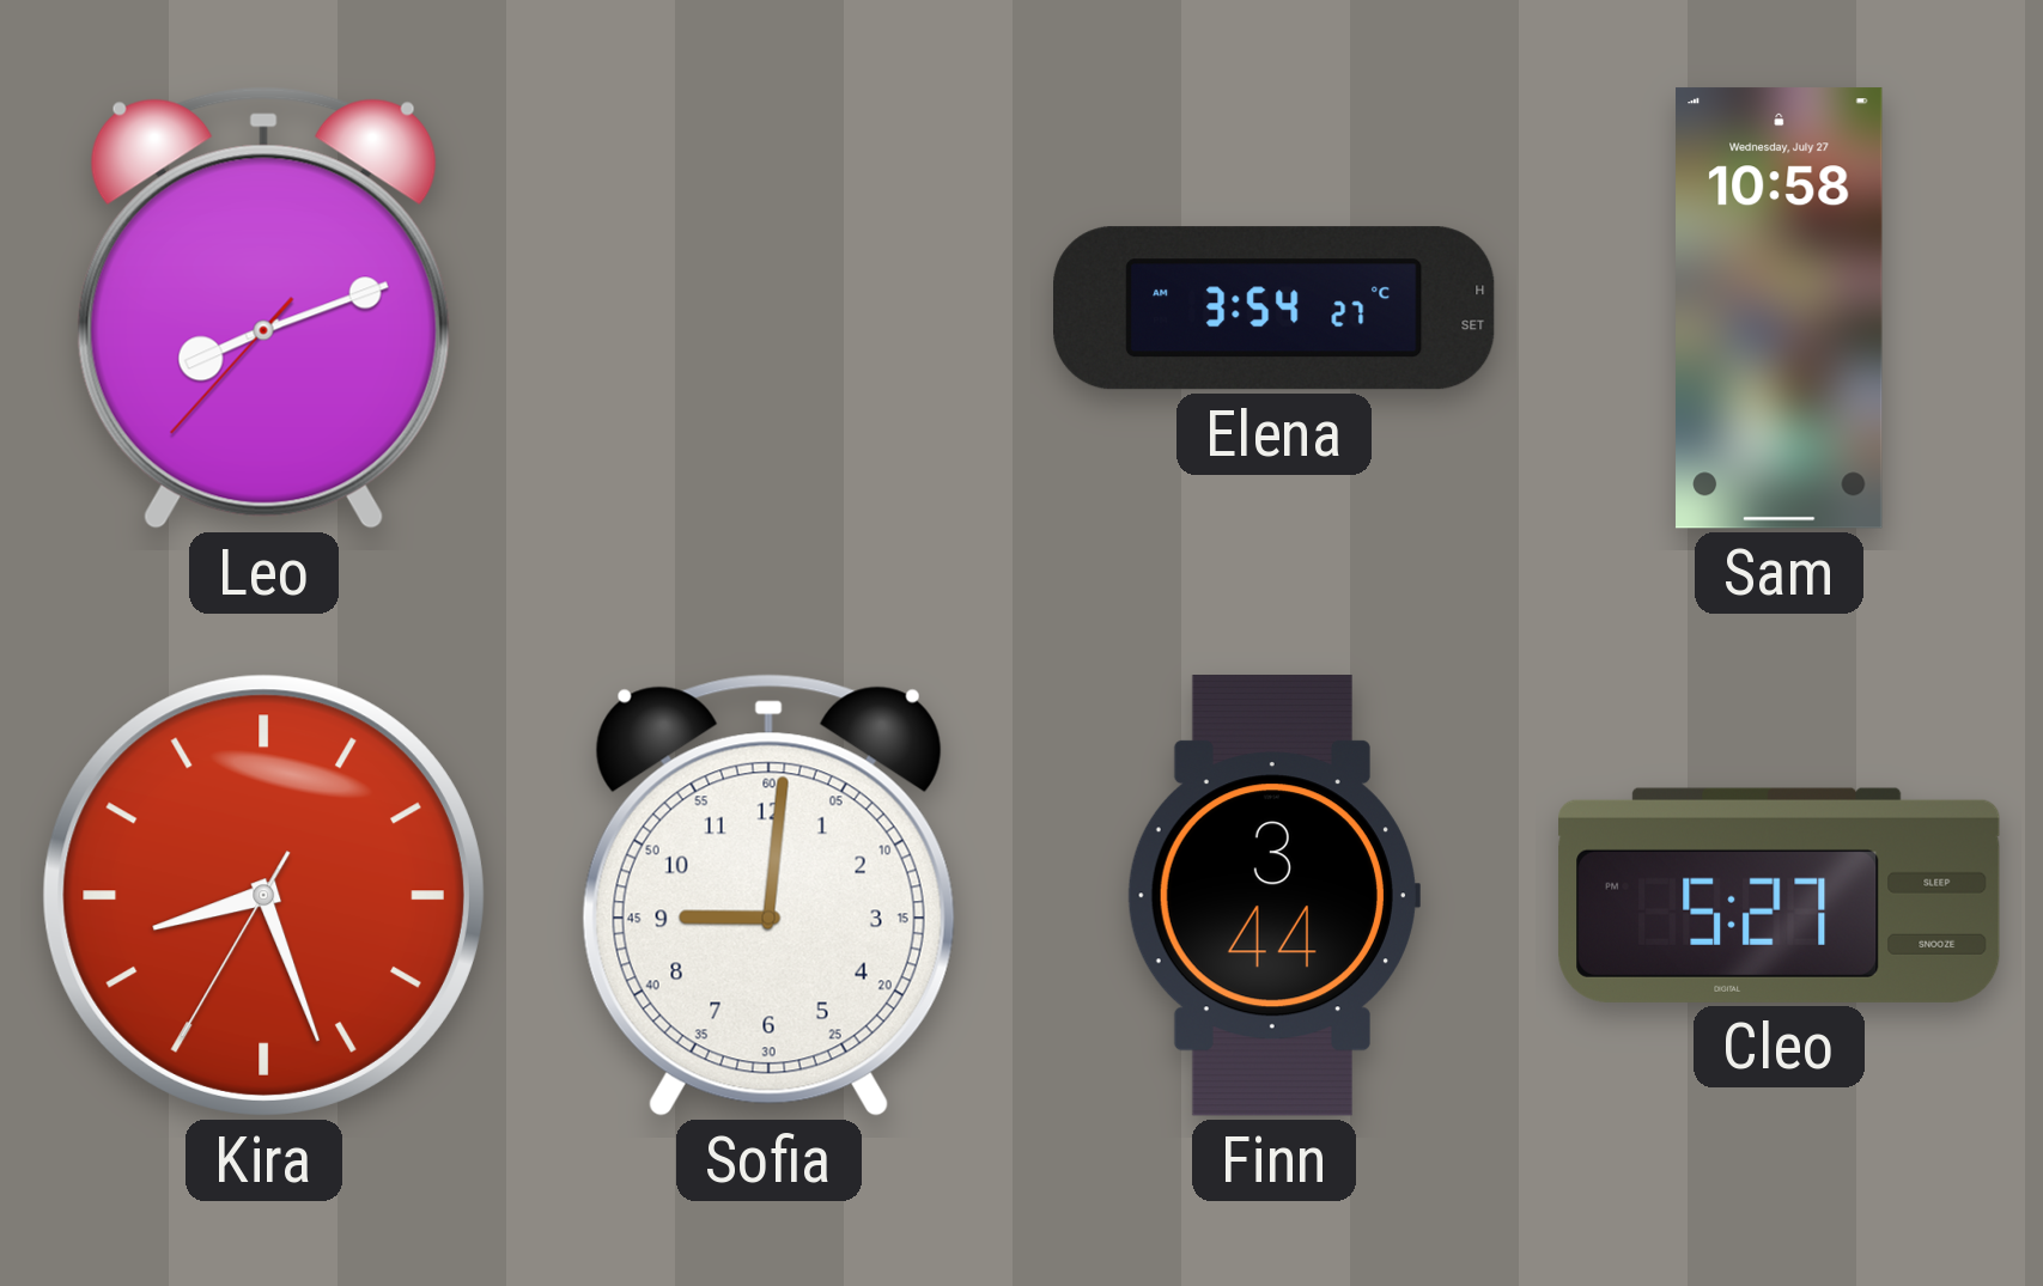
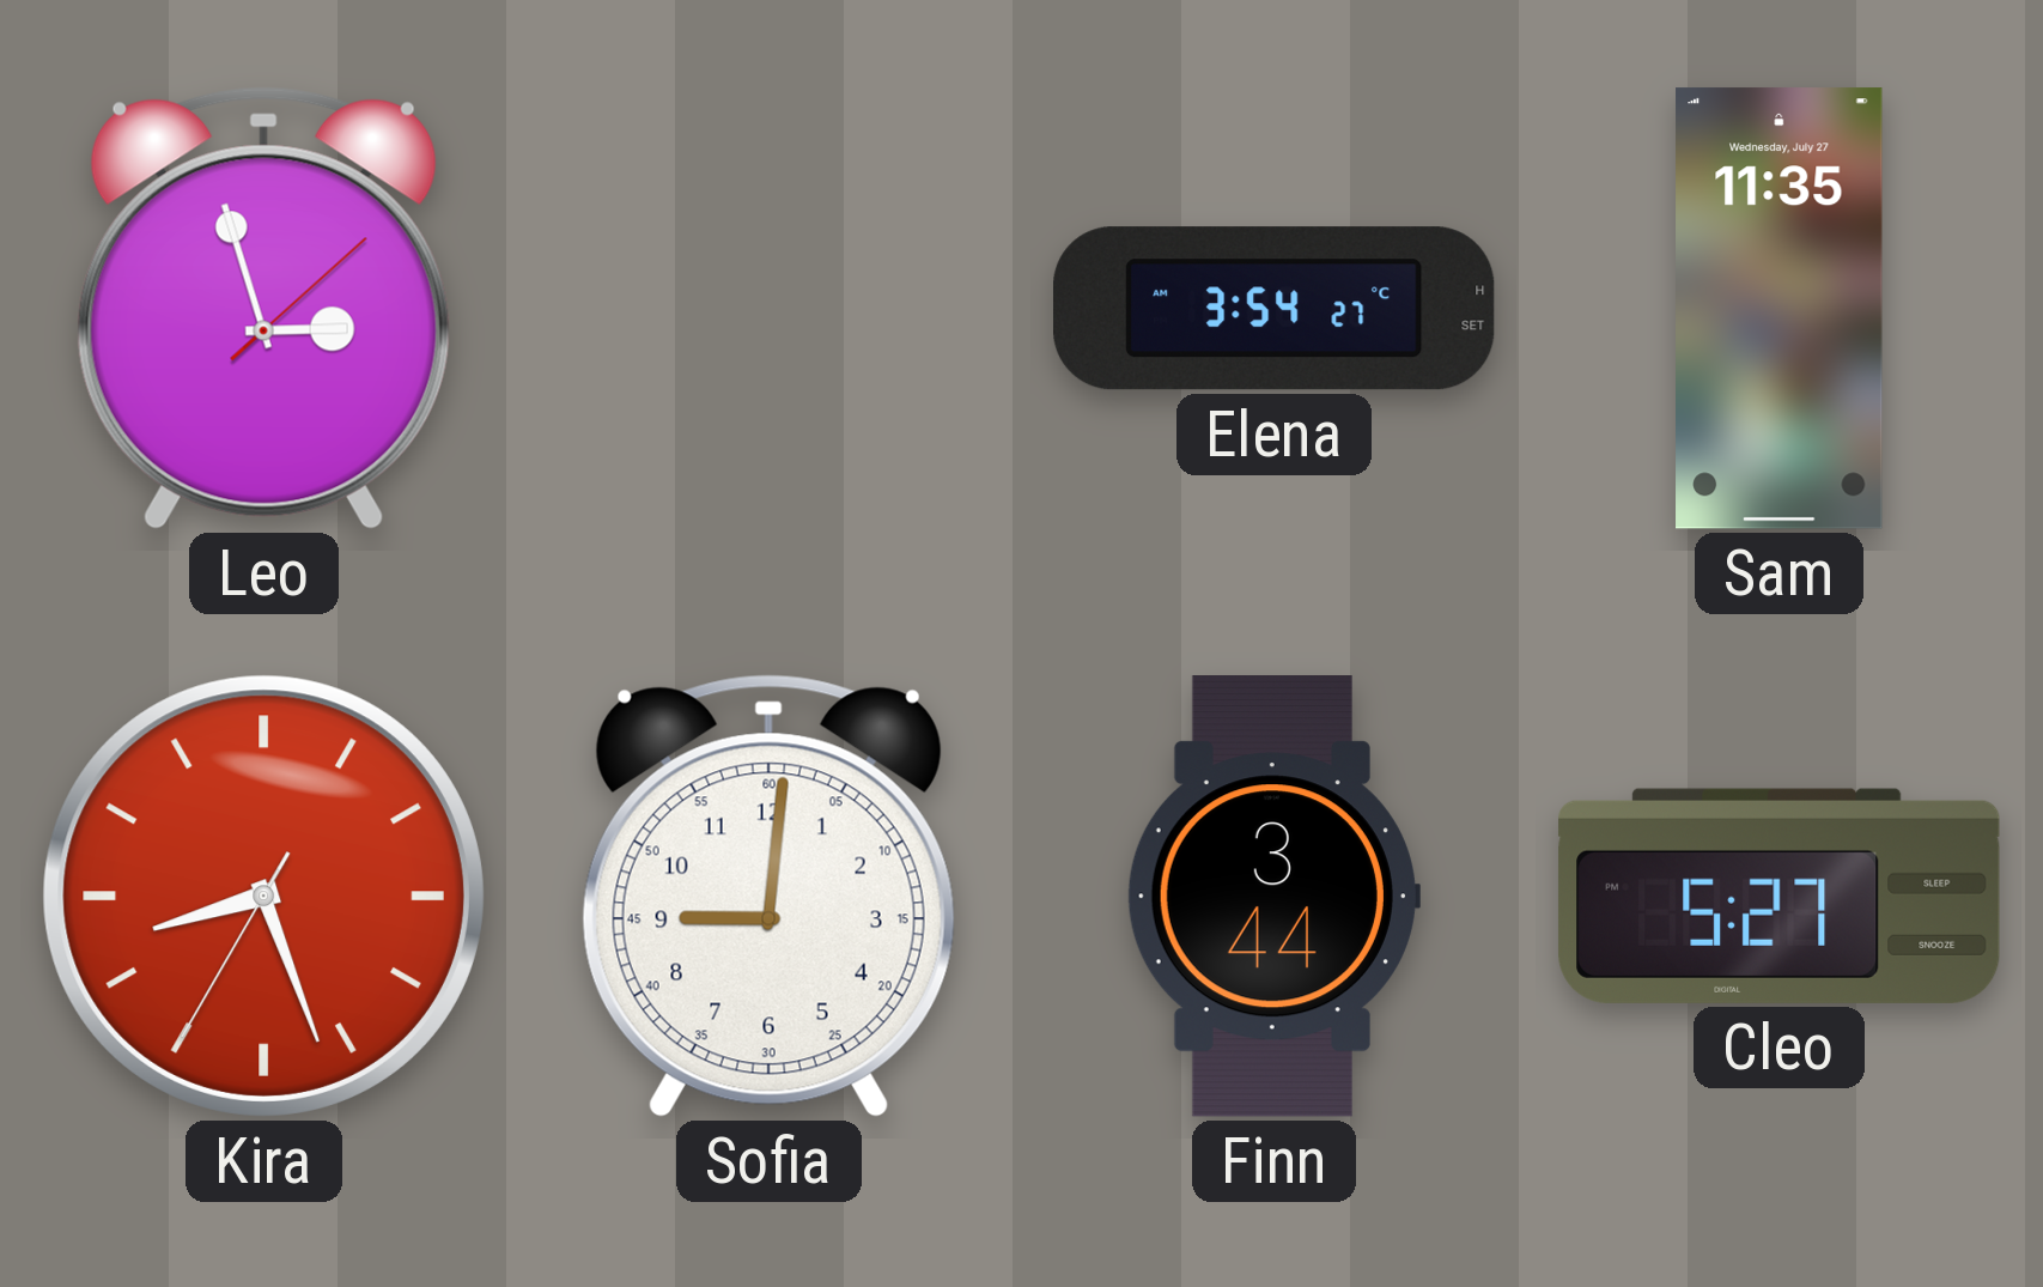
Leo: 8:11 -> 2:57
Sam: 10:58 -> 11:35
